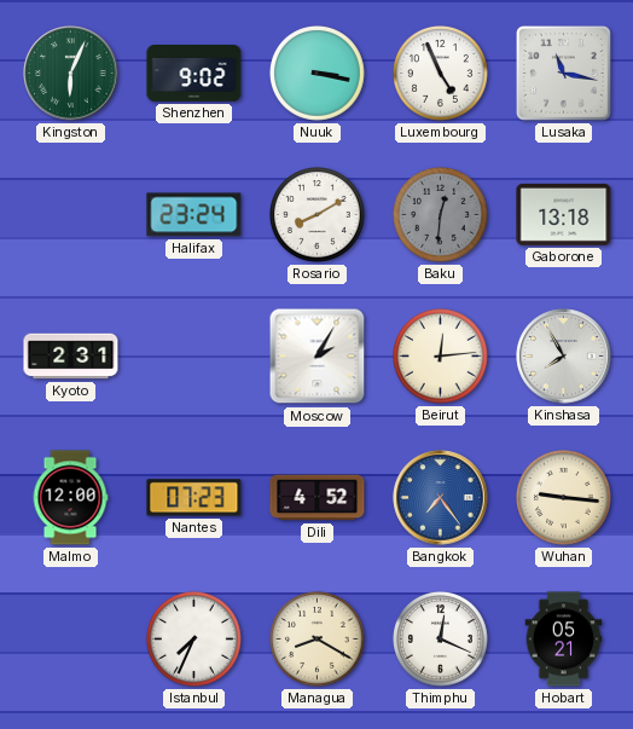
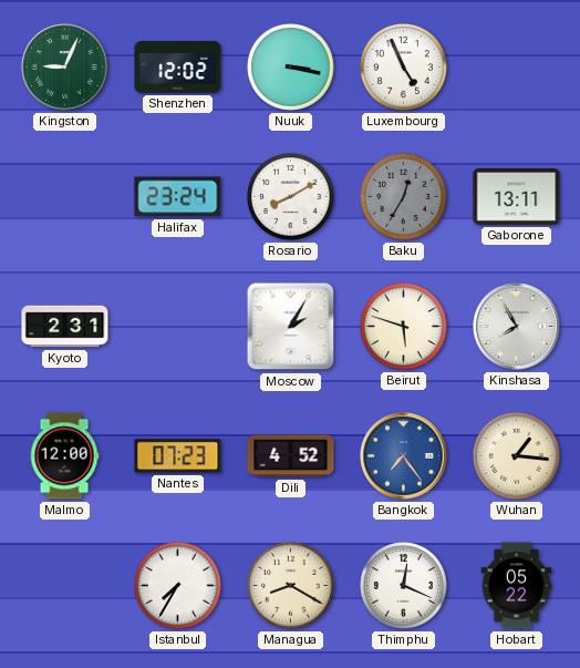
Kingston: 6:04 -> 9:04
Shenzhen: 9:02 -> 12:02
Lusaka: 11:17 -> none
Baku: 12:31 -> 12:35
Gaborone: 13:18 -> 13:11
Beirut: 12:14 -> 5:48
Wuhan: 9:16 -> 1:16
Istanbul: 7:34 -> 7:35
Hobart: 05:21 -> 05:22
